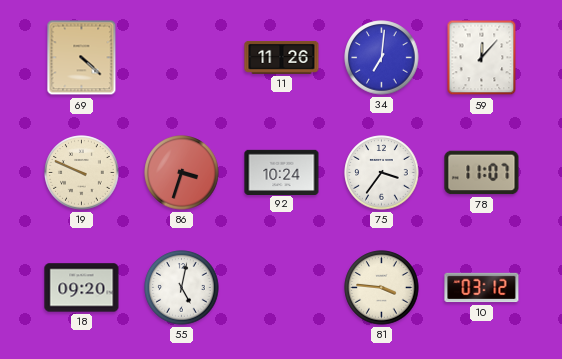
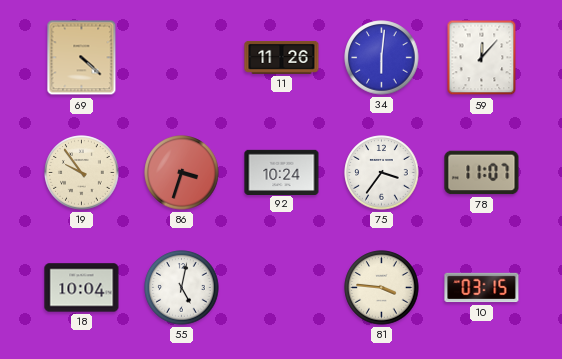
34: 7:01 -> 6:01
19: 9:49 -> 9:54
18: 09:20 -> 10:04
10: 03:12 -> 03:15
